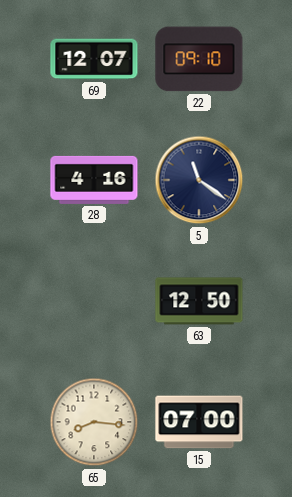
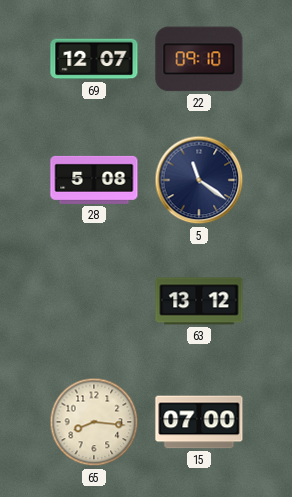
28: 4:16 -> 5:08
63: 12:50 -> 13:12
